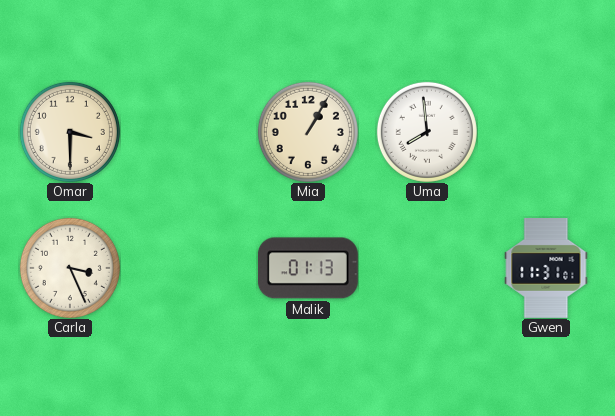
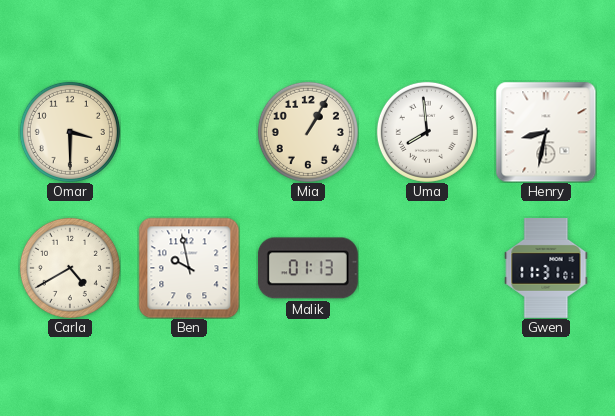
Henry: none -> 8:32
Carla: 3:26 -> 4:40
Ben: none -> 9:58
